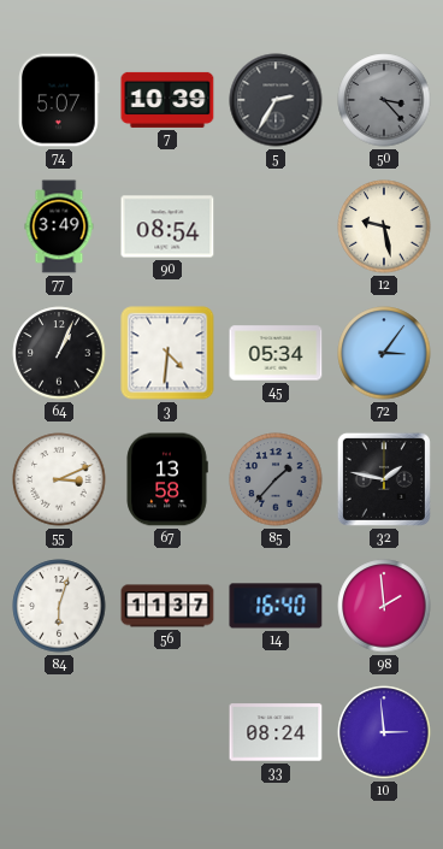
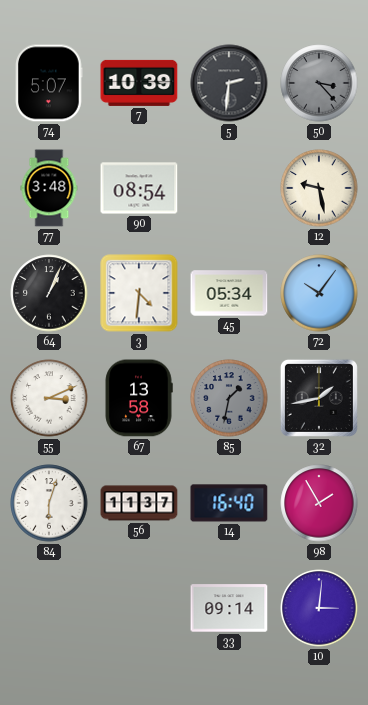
5: 2:35 -> 2:31
77: 3:49 -> 3:48
72: 3:06 -> 10:06
85: 1:37 -> 1:32
32: 1:47 -> 1:43
98: 1:59 -> 1:55
33: 08:24 -> 09:14
10: 2:59 -> 3:01
